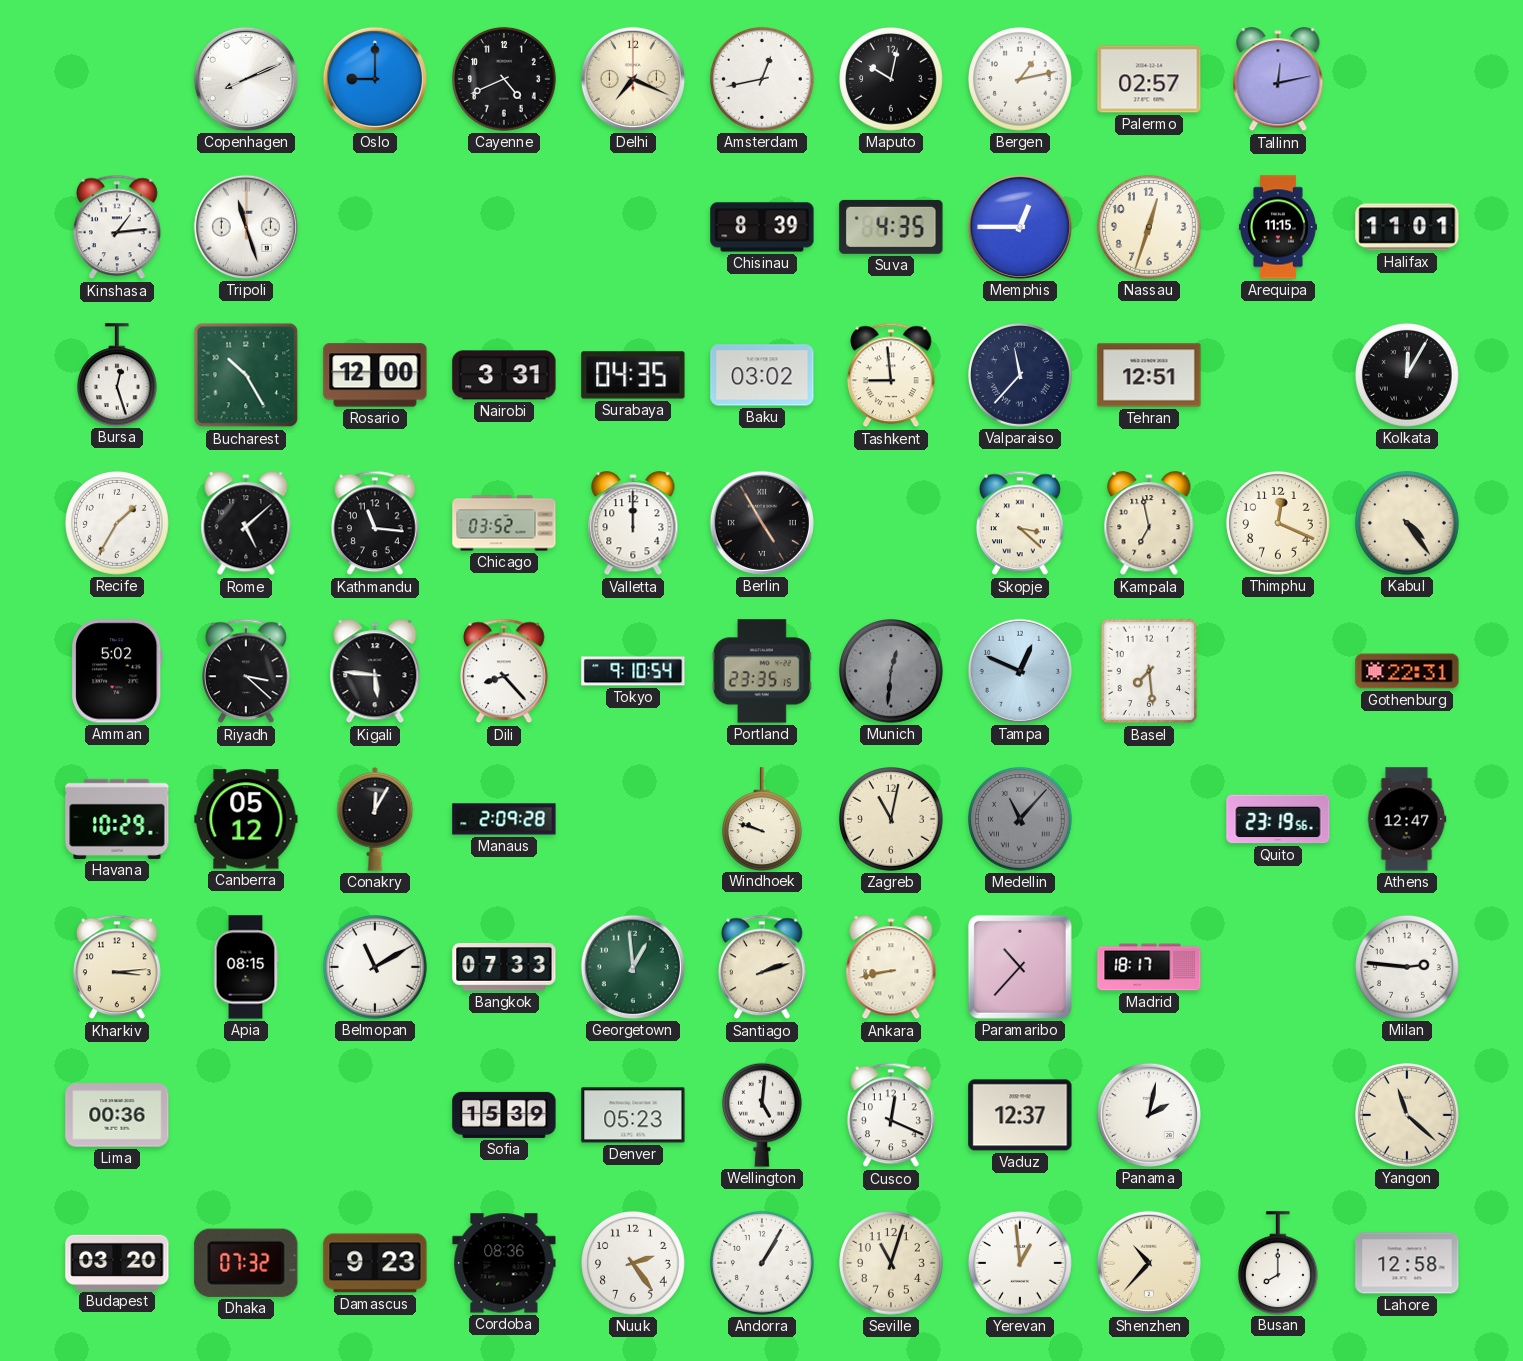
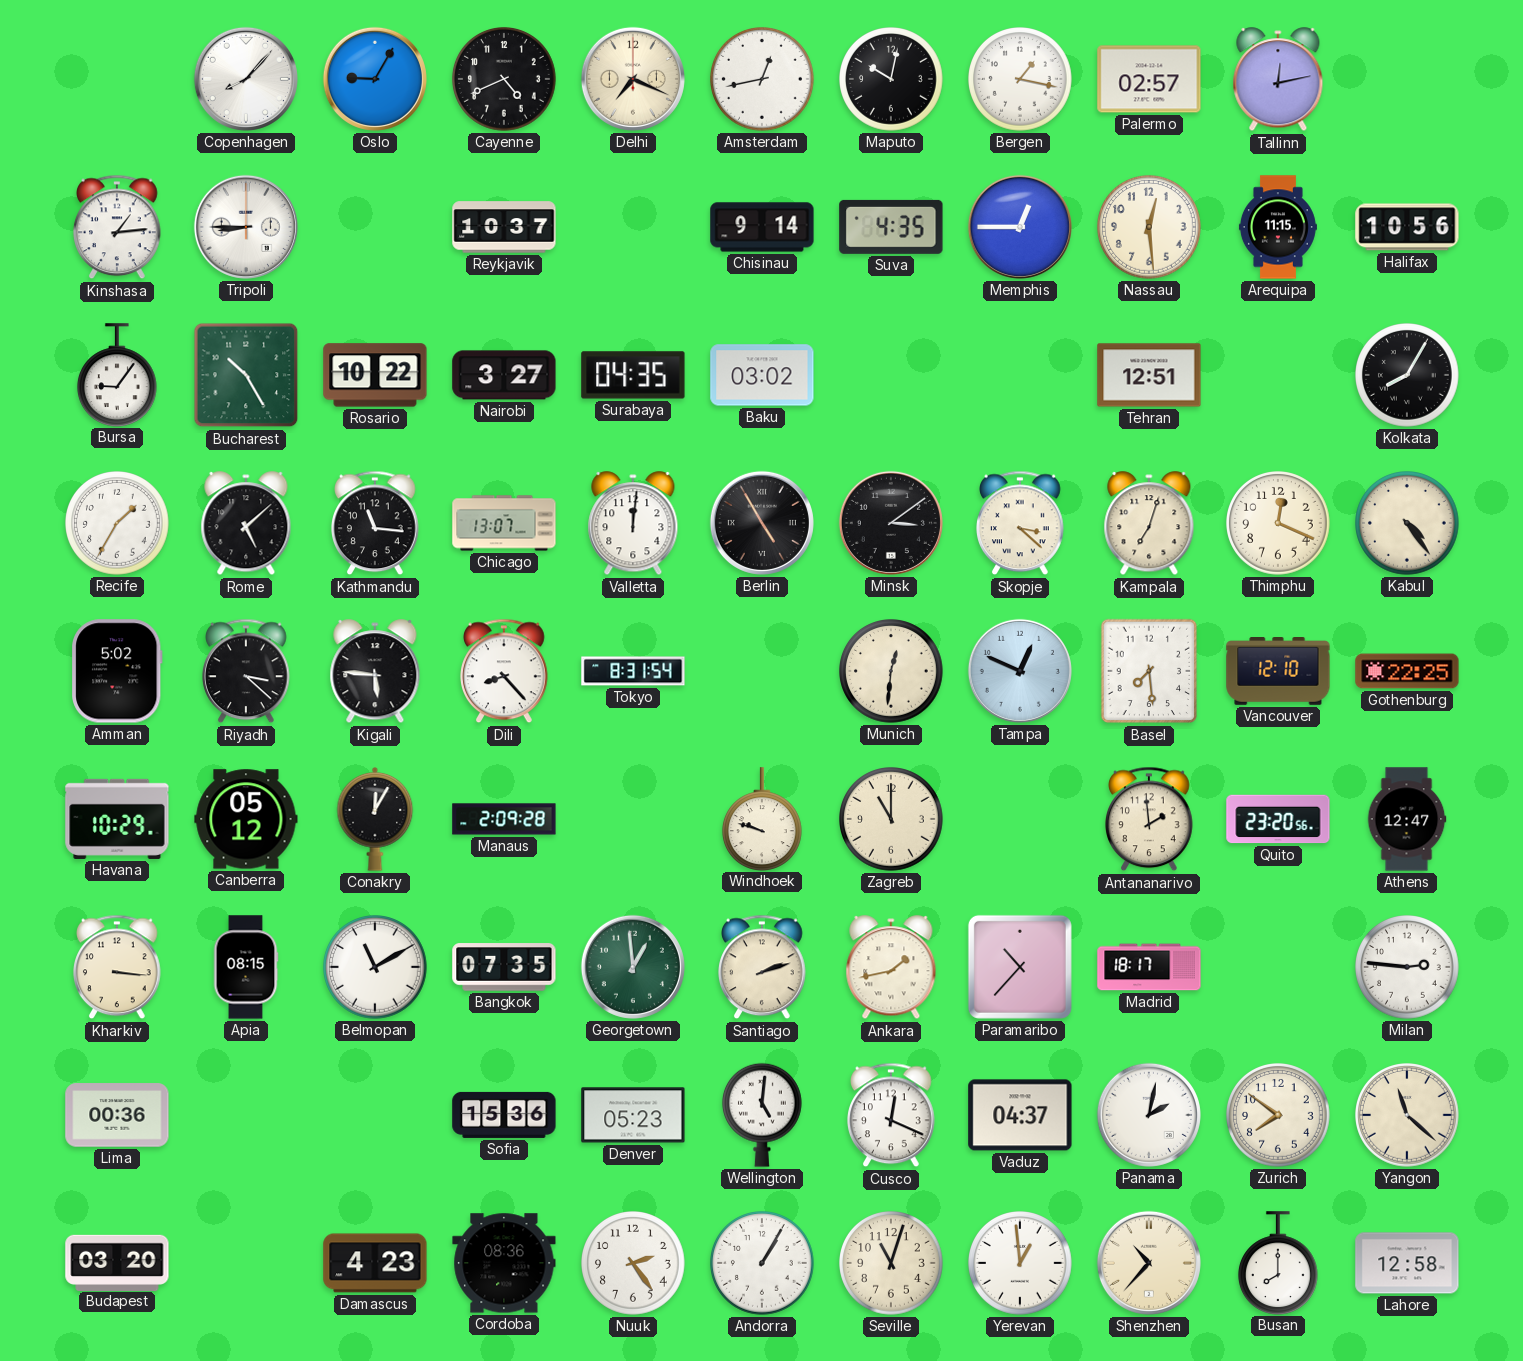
Copenhagen: 8:11 -> 8:07
Oslo: 9:00 -> 9:05
Bergen: 1:13 -> 1:17
Tripoli: 11:27 -> 8:45
Reykjavik: none -> 10:37
Chisinau: 8:39 -> 9:14
Nassau: 12:33 -> 12:29
Halifax: 11:01 -> 10:56
Bursa: 12:27 -> 9:06
Rosario: 12:00 -> 10:22
Nairobi: 3:31 -> 3:27
Tashkent: 8:59 -> none
Valparaiso: 11:37 -> none
Kolkata: 12:05 -> 8:05
Chicago: 03:52 -> 13:07
Valletta: 12:00 -> 12:01
Minsk: none -> 3:09
Kampala: 6:58 -> 7:03
Tokyo: 9:10 -> 8:31
Portland: 23:35 -> none
Munich dial: grey -> cream
Vancouver: none -> 12:10
Gothenburg: 22:31 -> 22:25
Zagreb: 11:02 -> 11:00
Medellin: 11:07 -> none
Antananarivo: none -> 1:59
Quito: 23:19 -> 23:20
Kharkiv: 3:14 -> 3:16
Bangkok: 07:33 -> 07:35
Ankara: 8:43 -> 1:43
Sofia: 15:39 -> 15:36
Vaduz: 12:37 -> 04:37
Zurich: none -> 7:51
Dhaka: 07:32 -> none
Damascus: 9:23 -> 4:23
